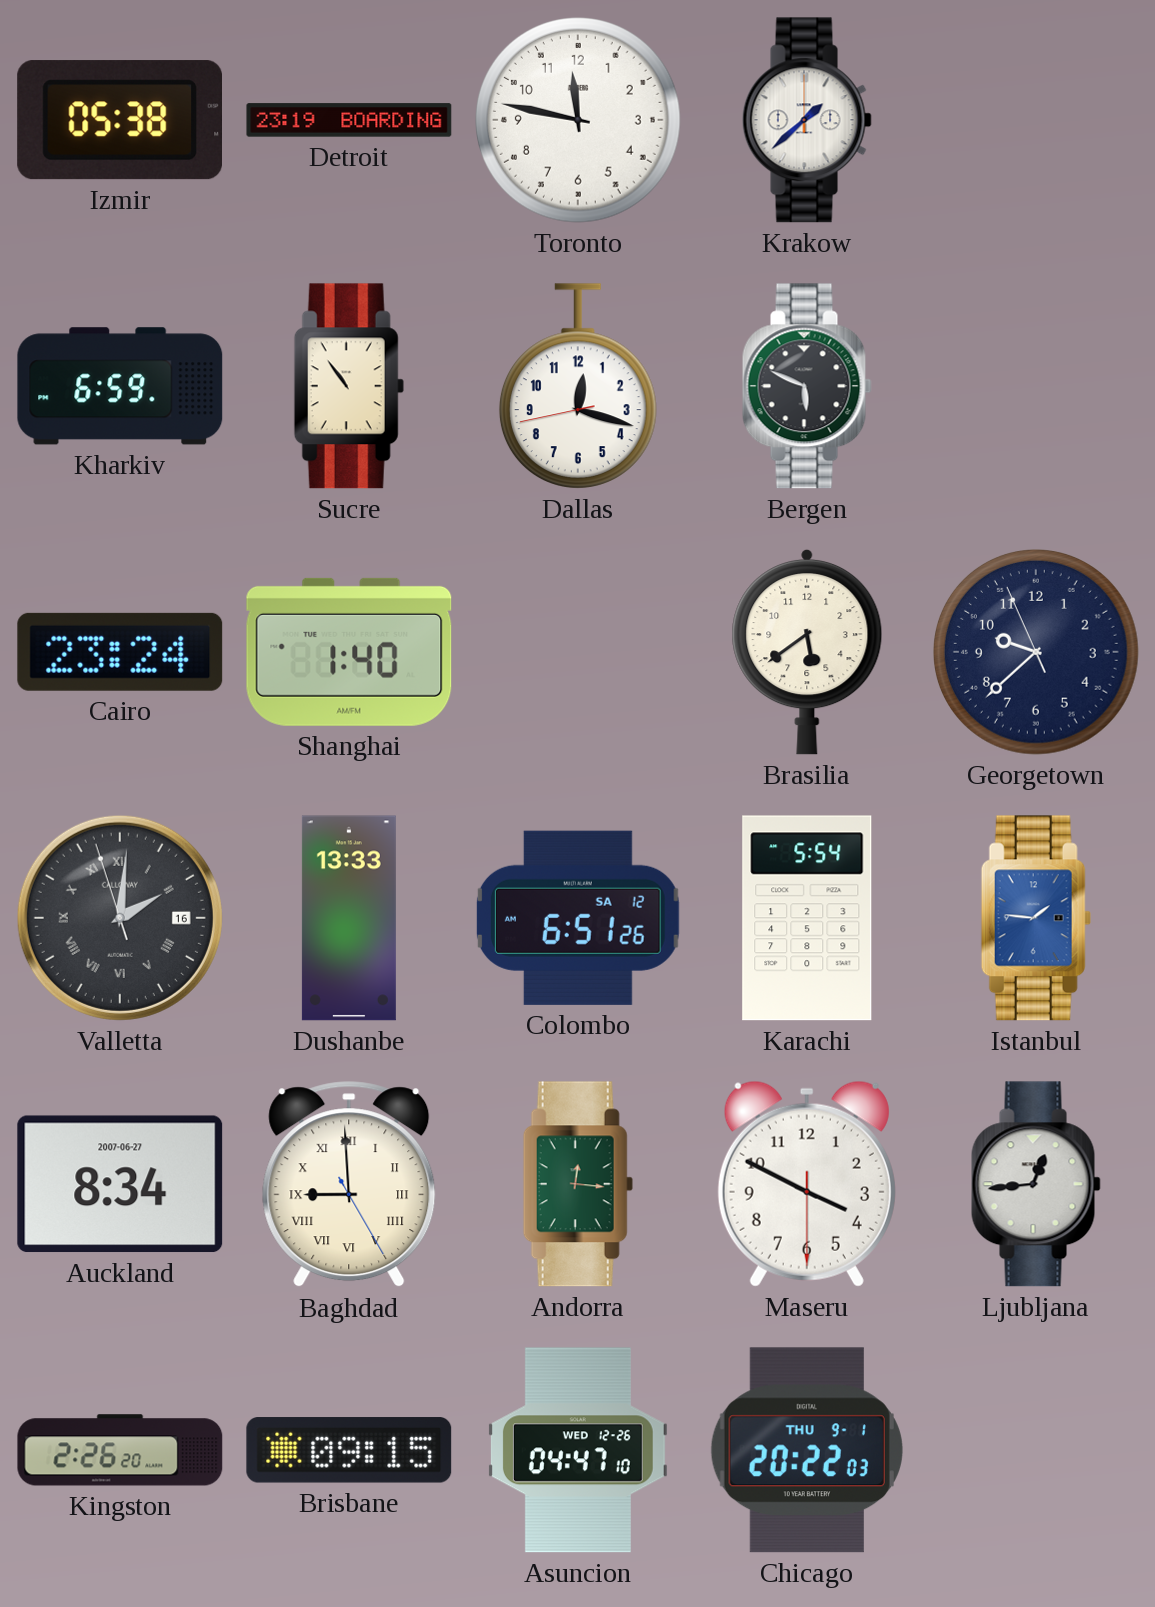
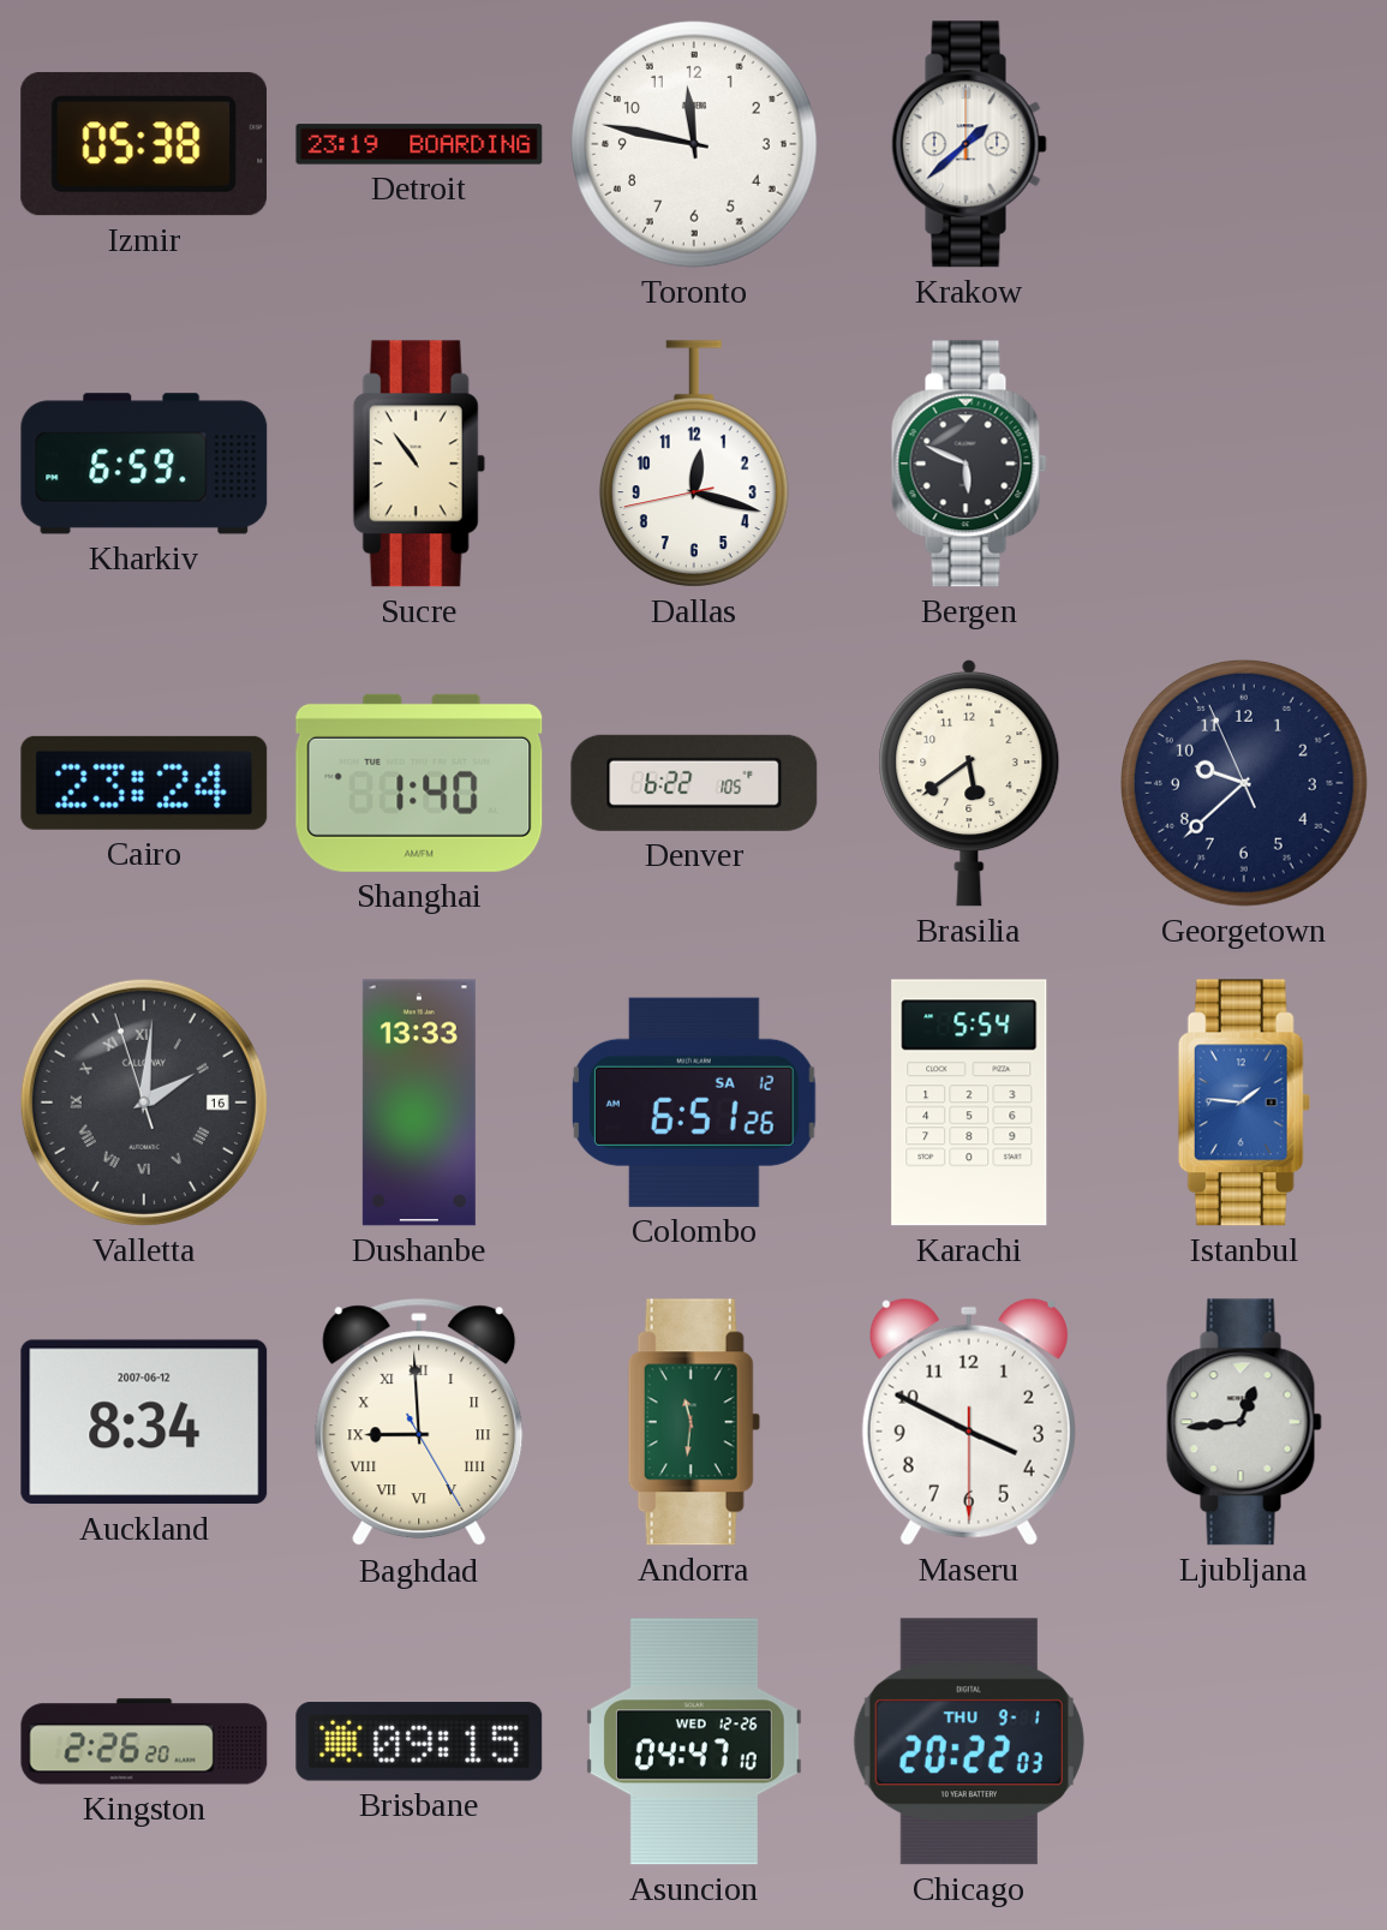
Denver: none -> 6:22
Auckland date: 2007-06-27 -> 2007-06-12
Andorra: 12:16 -> 11:31
